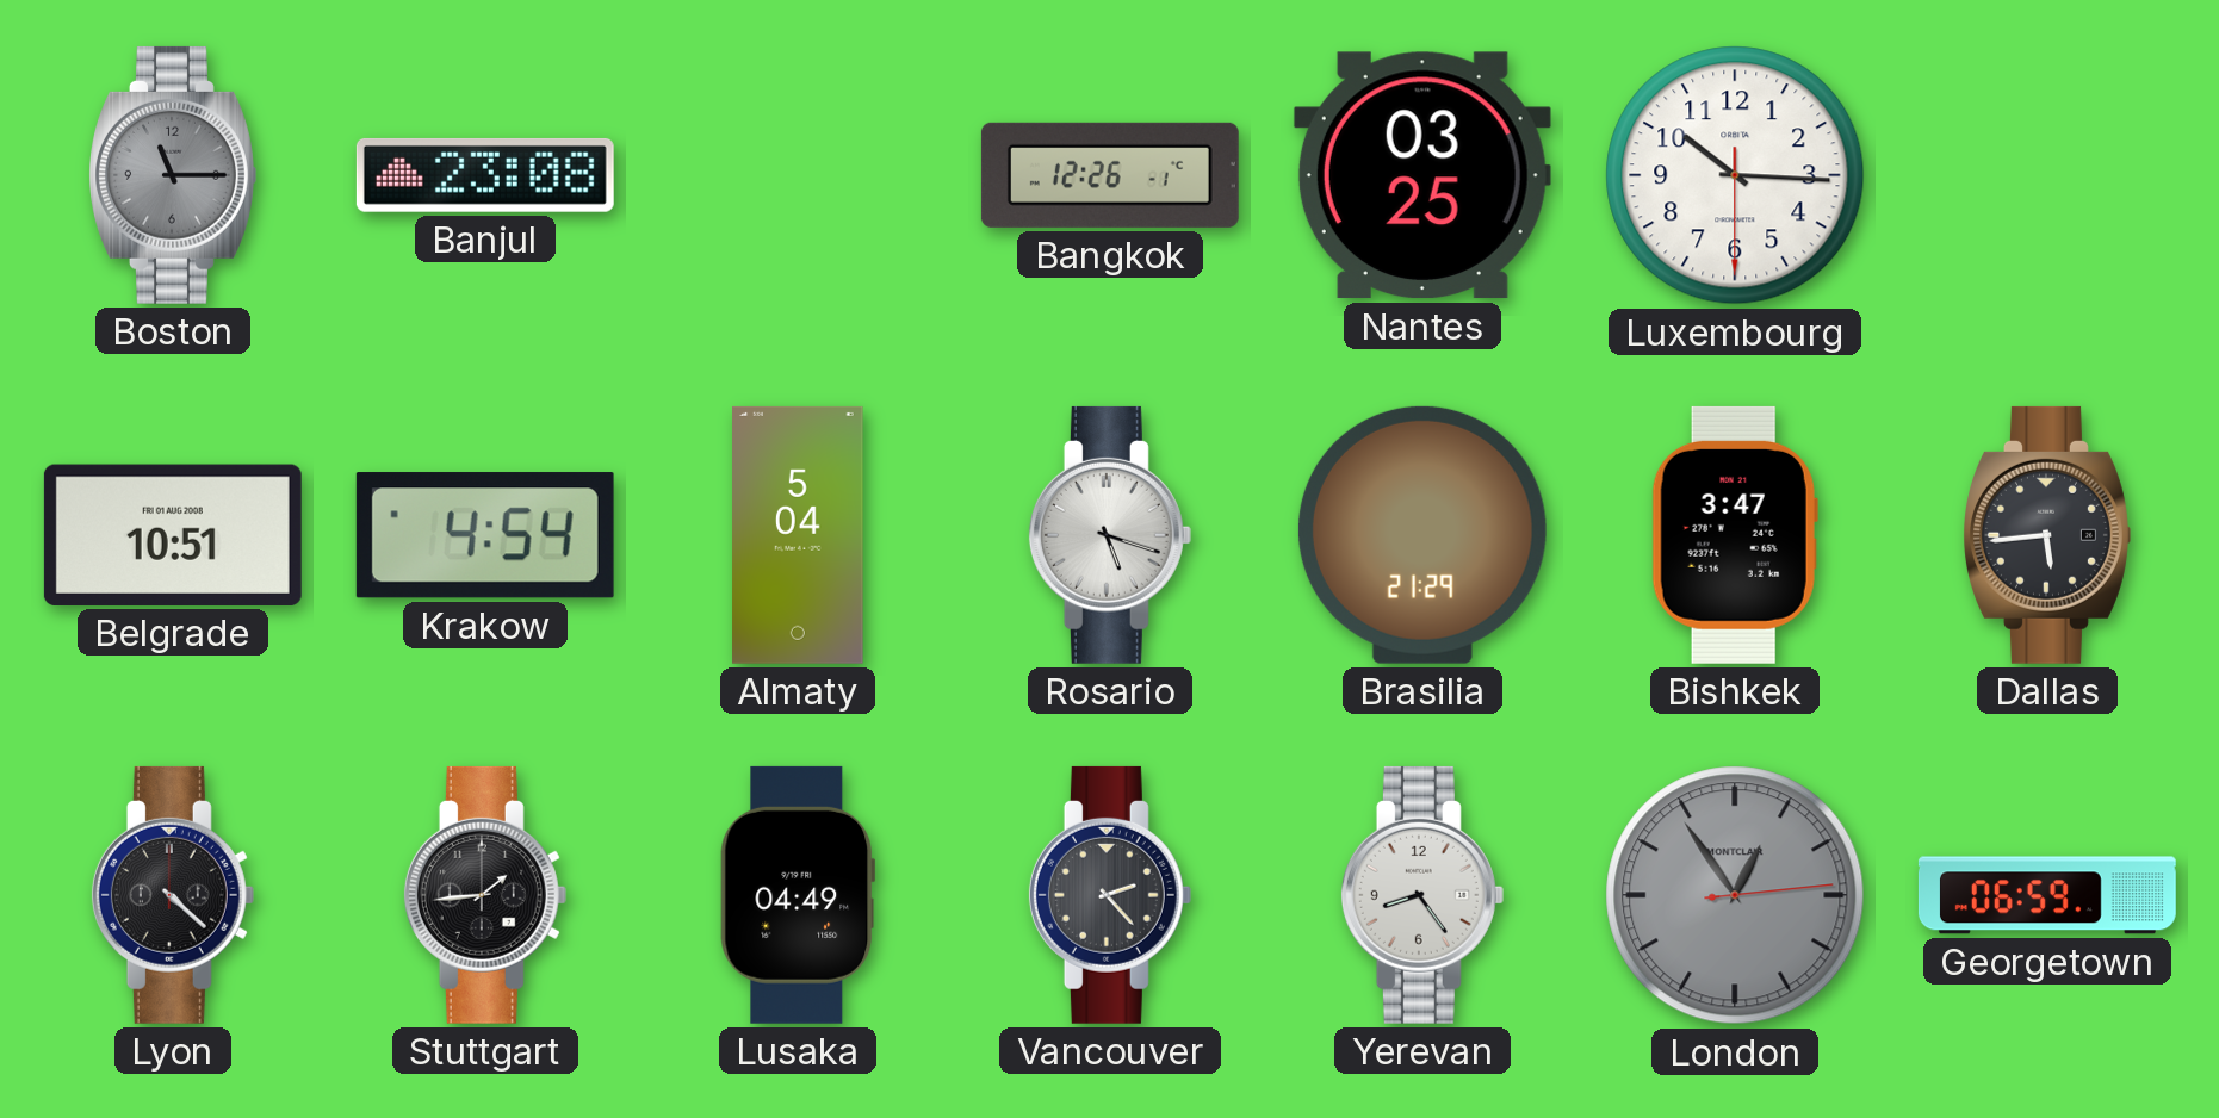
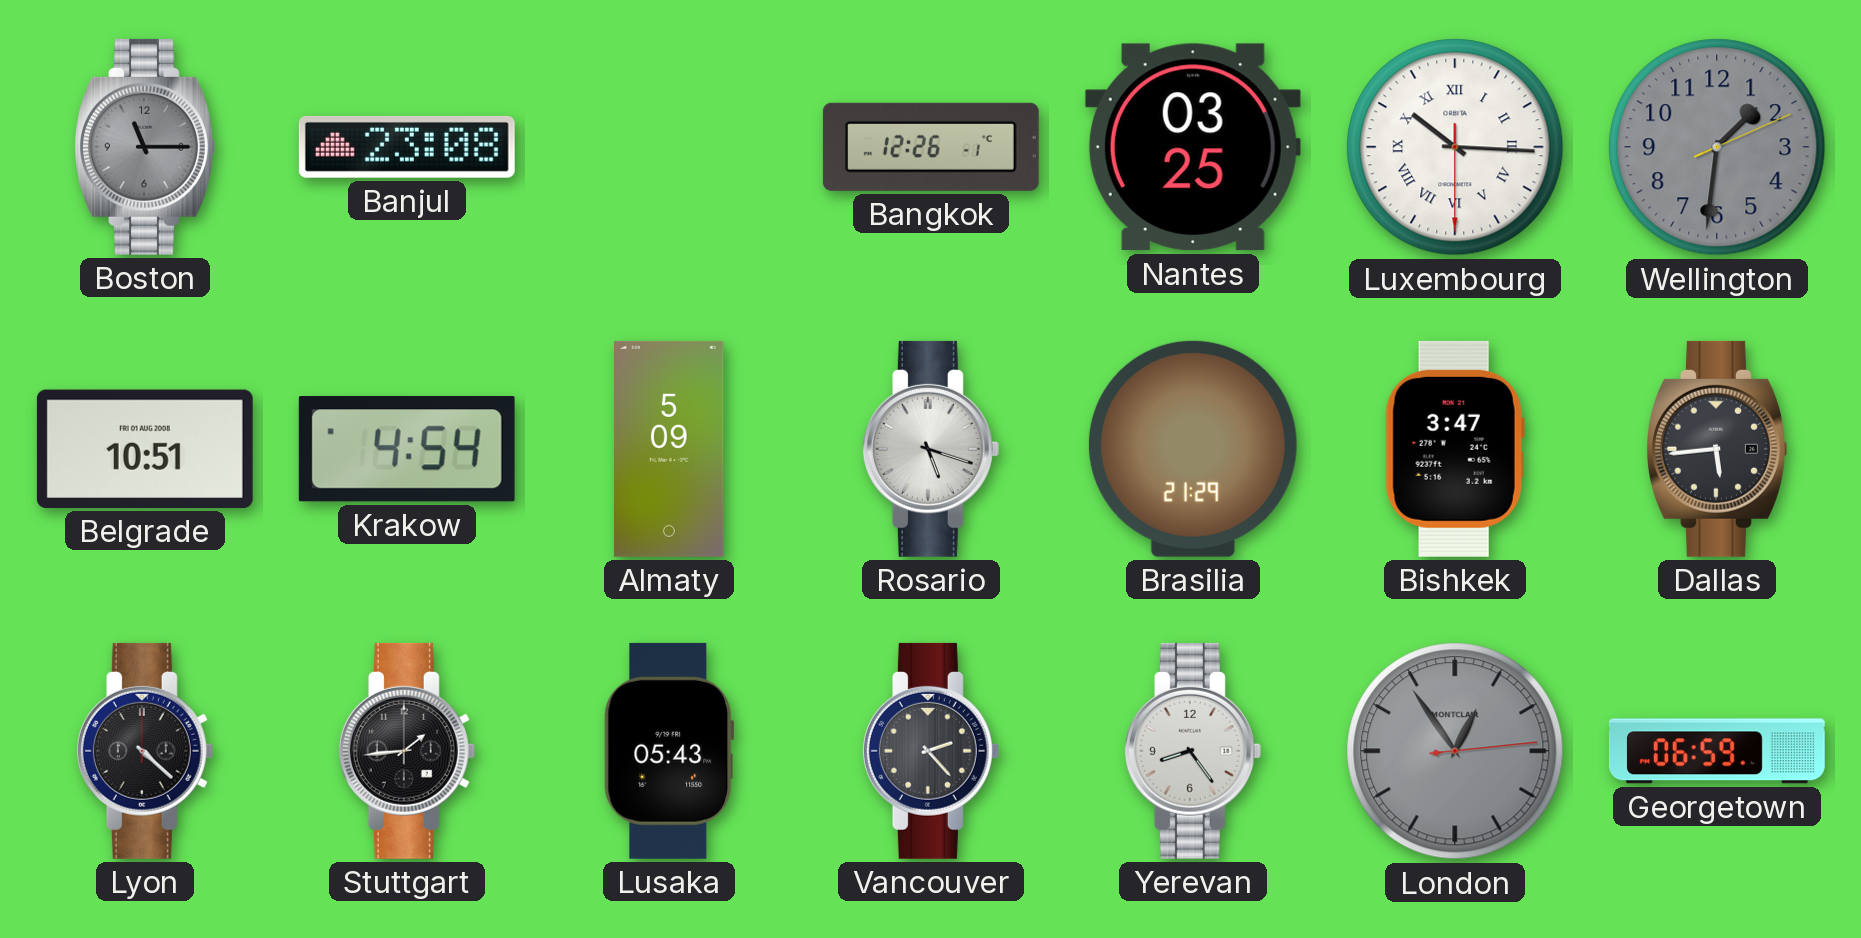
Luxembourg numerals: Arabic -> Roman
Wellington: none -> 1:31
Almaty: 5:04 -> 5:09
Lusaka: 04:49 -> 05:43
